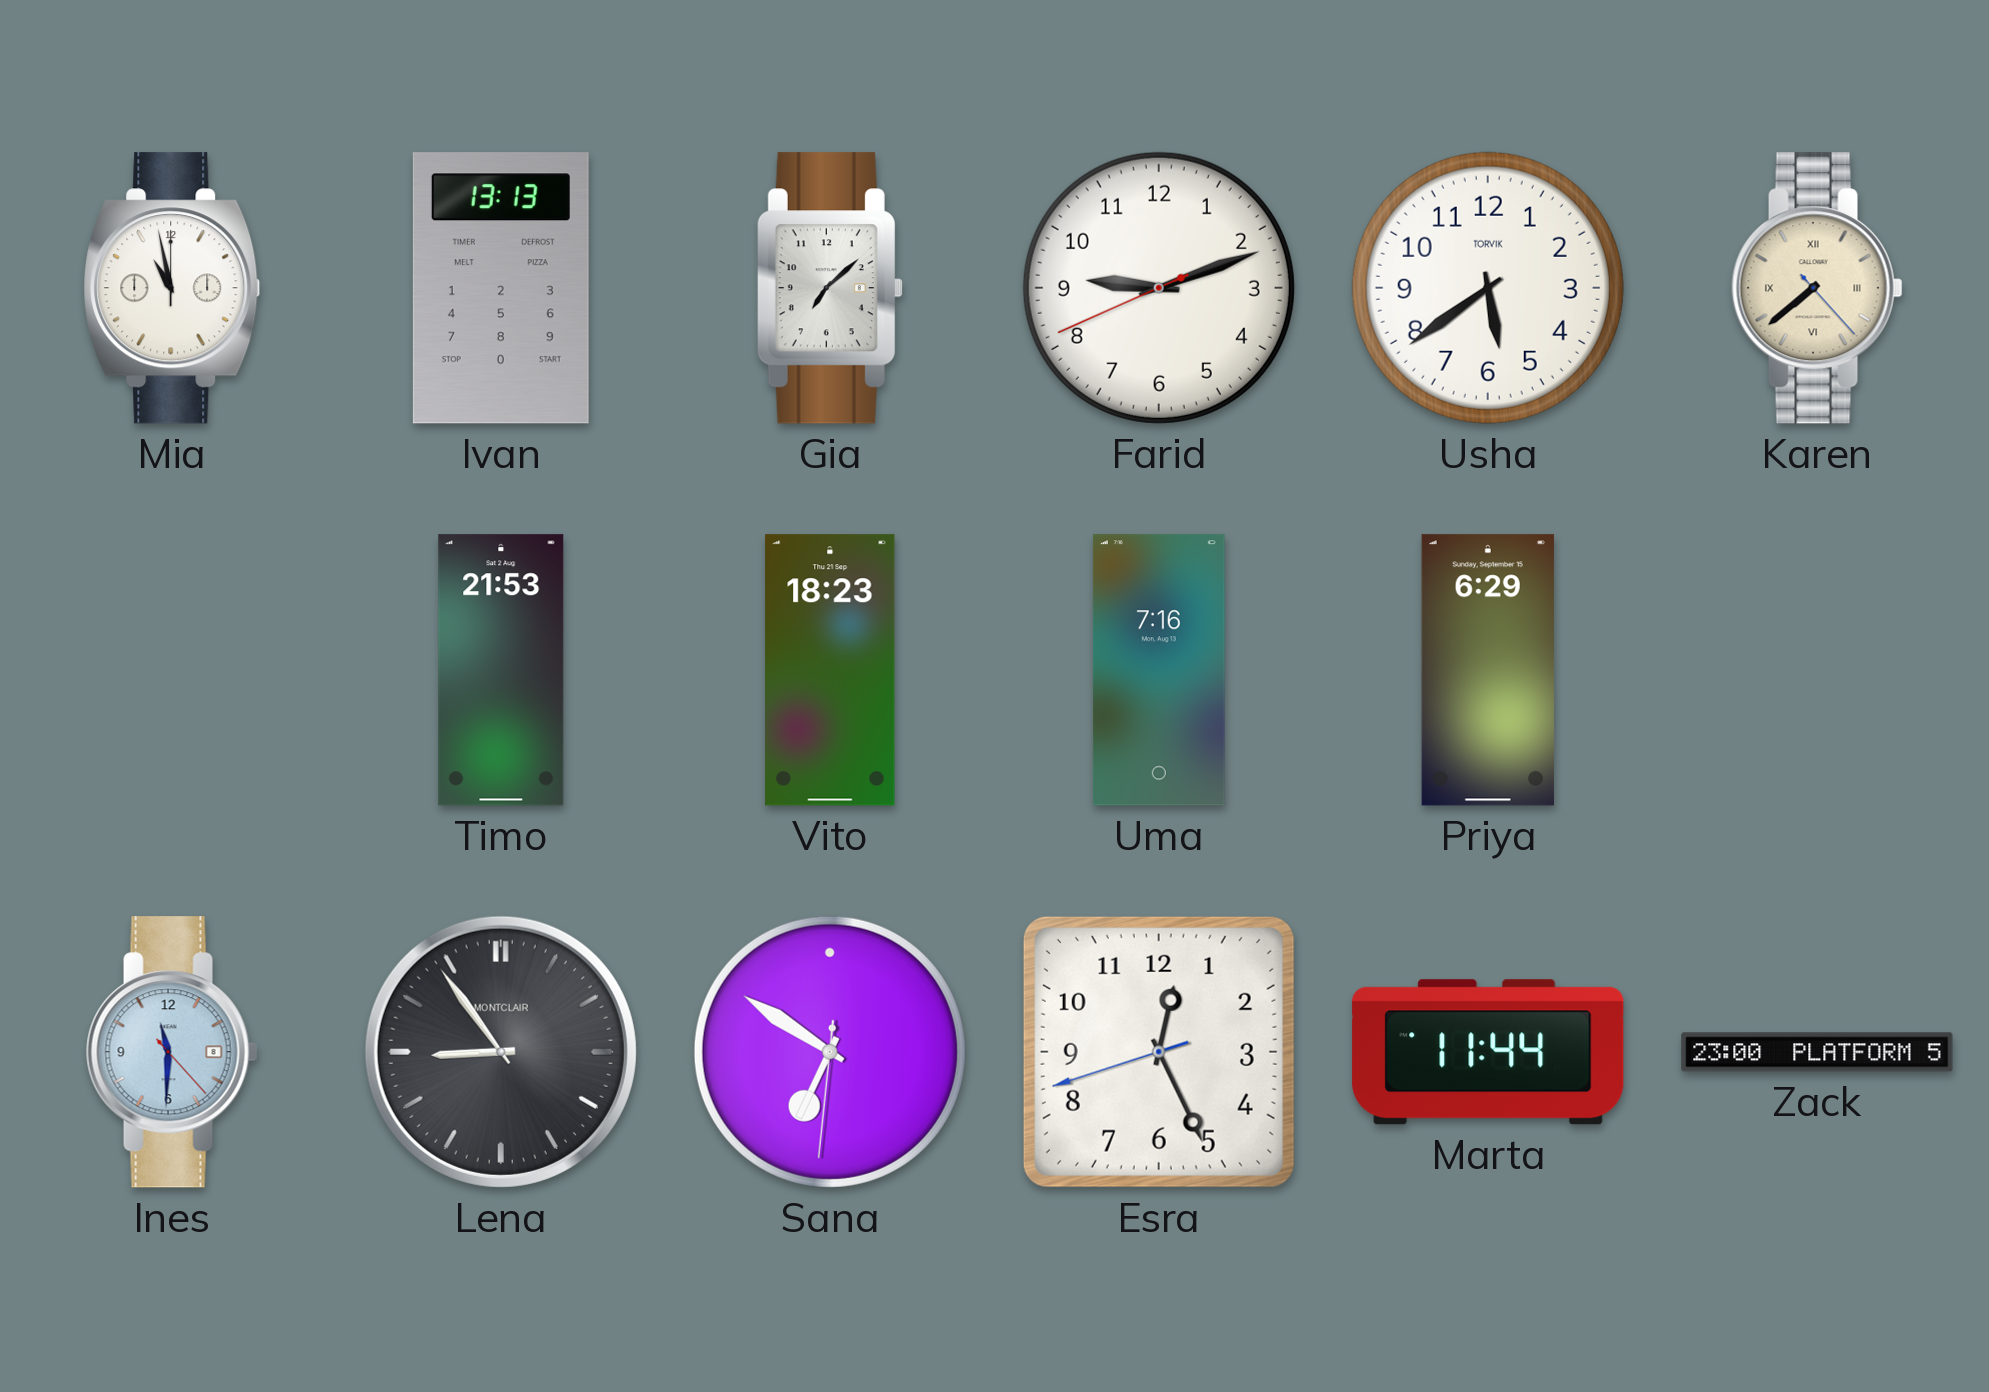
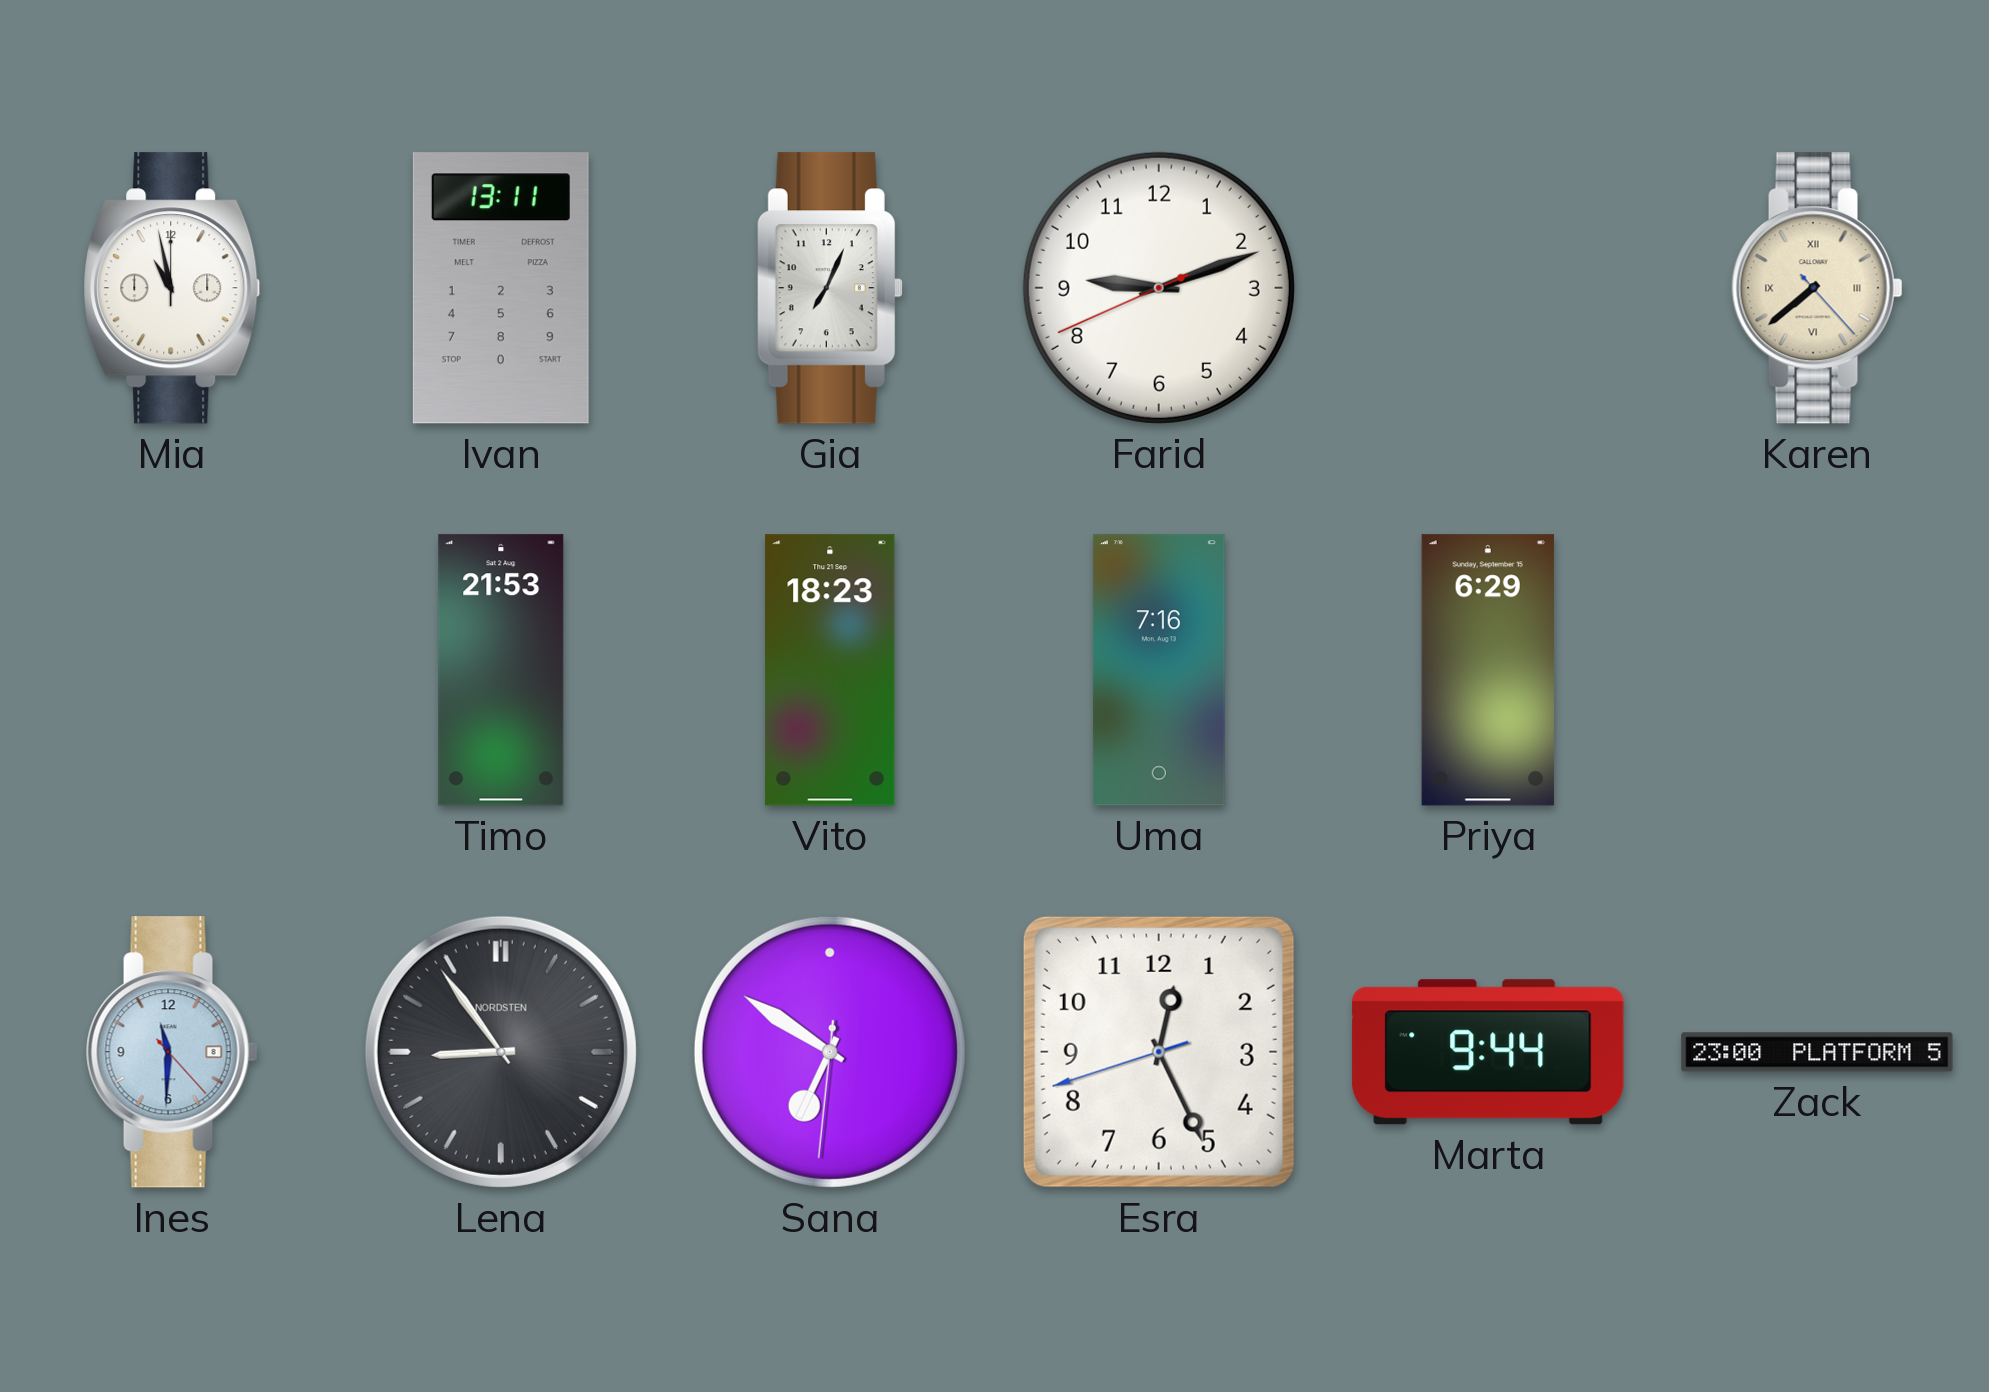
Ivan: 13:13 -> 13:11
Gia: 7:08 -> 7:04
Usha: 5:39 -> none
Lena brand: MONTCLAIR -> NORDSTEN
Marta: 11:44 -> 9:44
